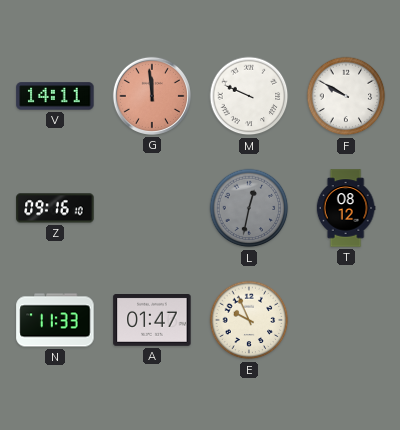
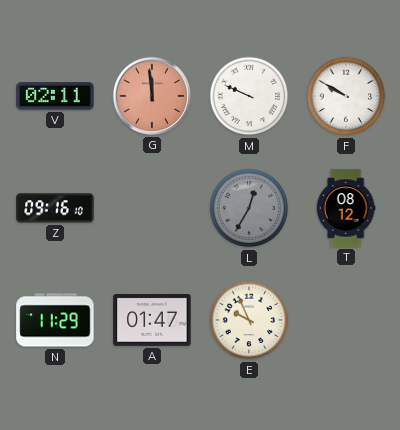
V: 14:11 -> 02:11
L: 12:32 -> 12:35
N: 11:33 -> 11:29
